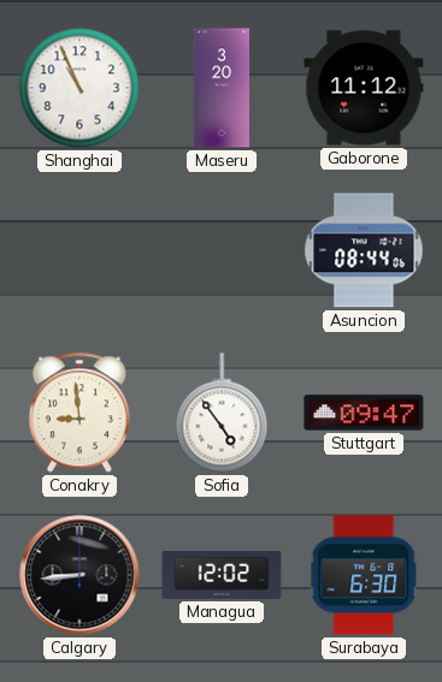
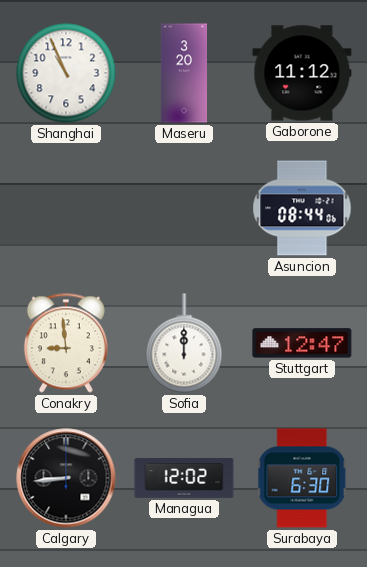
Sofia: 4:54 -> 12:00
Stuttgart: 09:47 -> 12:47
